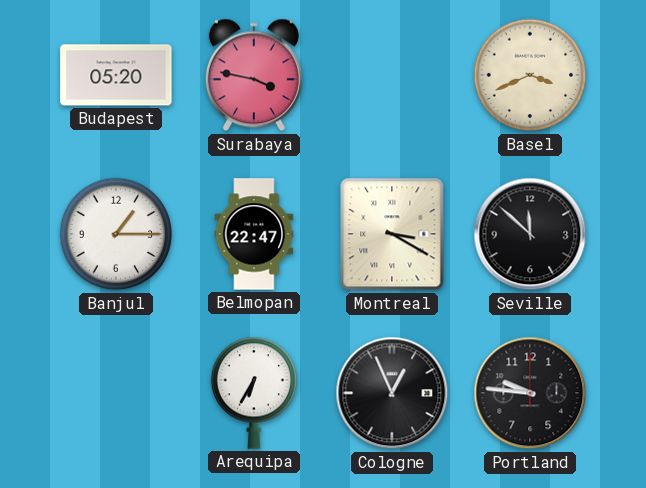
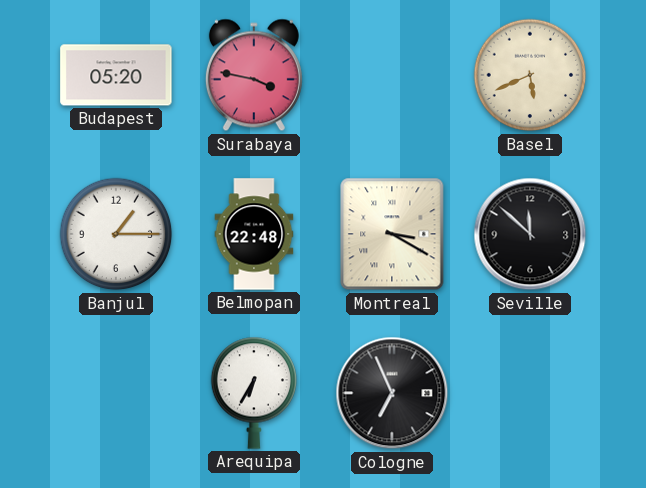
Basel: 3:41 -> 5:41
Belmopan: 22:47 -> 22:48
Cologne: 12:56 -> 6:56
Portland: 9:46 -> none
